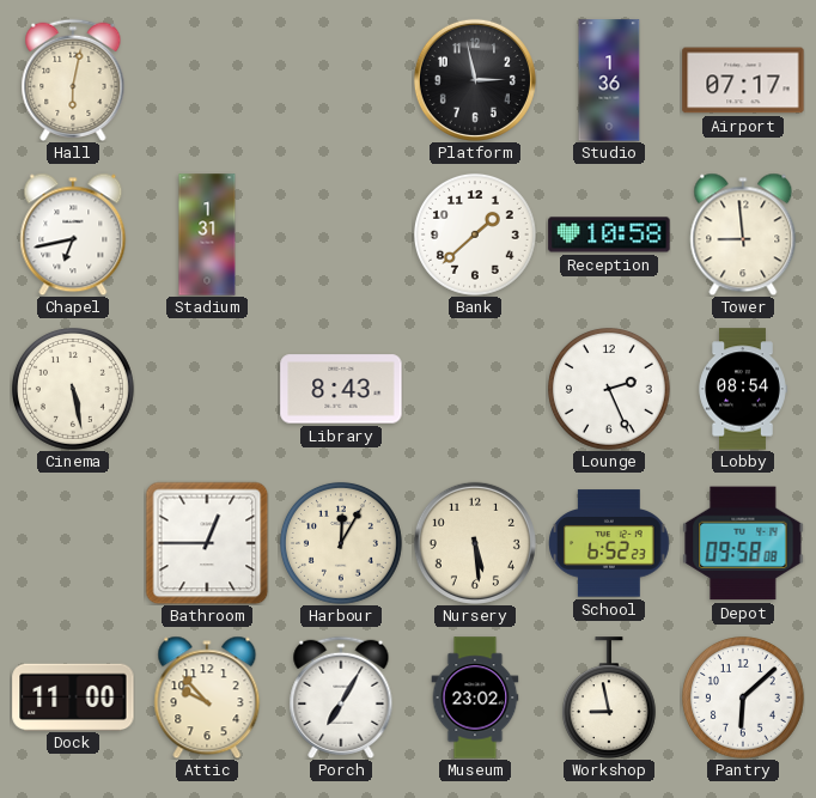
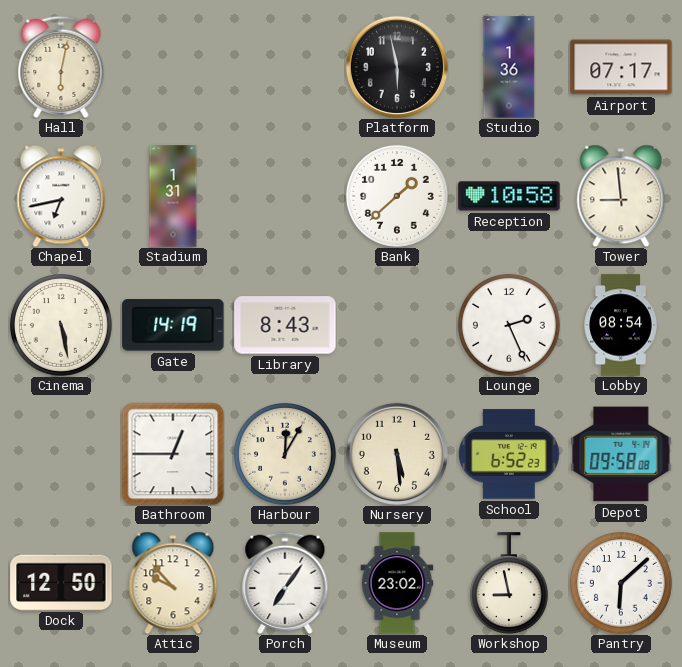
Platform: 2:58 -> 5:58
Gate: none -> 14:19
Dock: 11:00 -> 12:50
Porch: 7:05 -> 7:06
